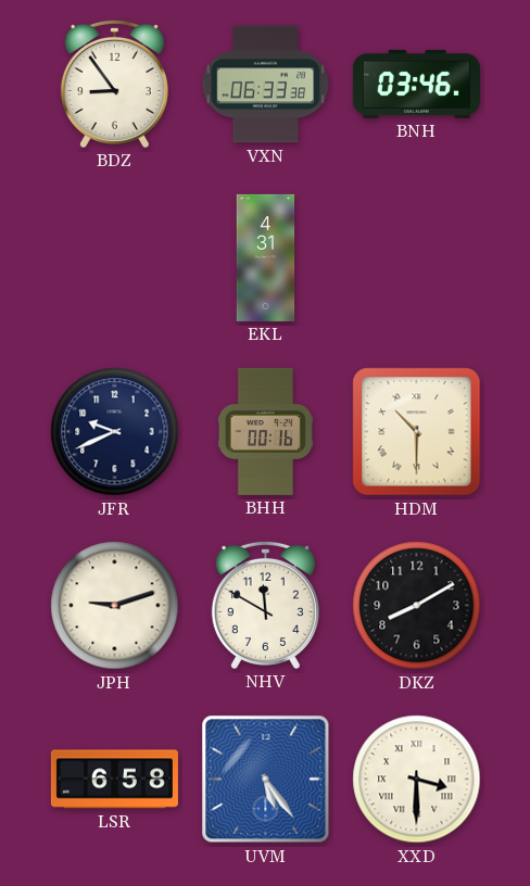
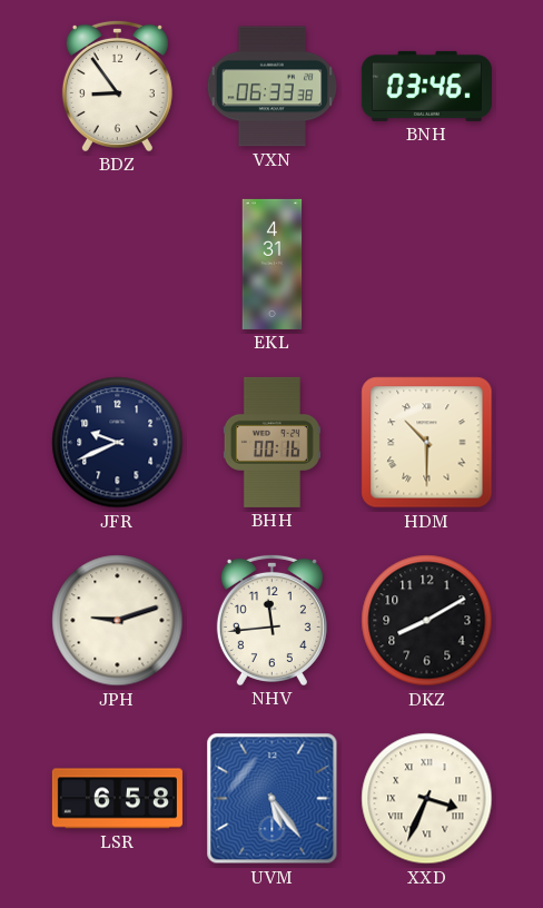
NHV: 11:50 -> 11:44
XXD: 3:30 -> 3:34
